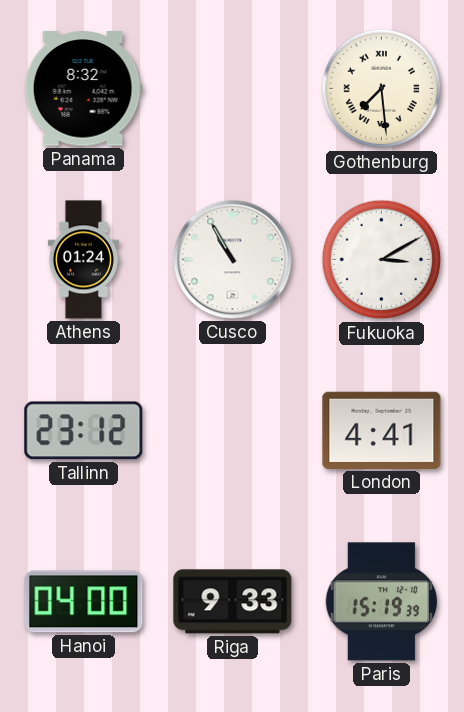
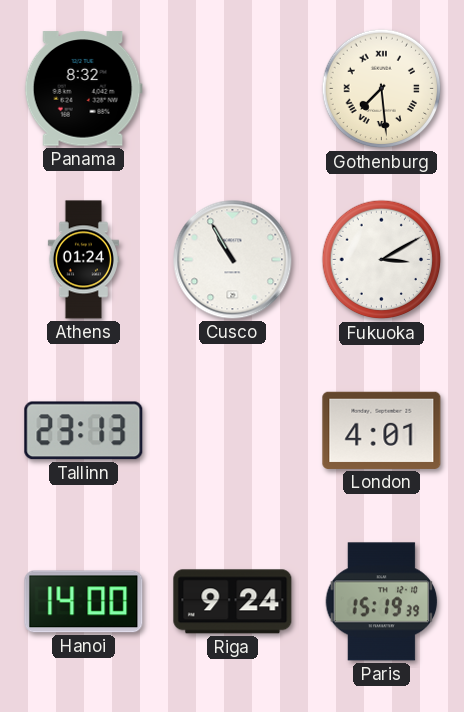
Tallinn: 23:12 -> 23:13
London: 4:41 -> 4:01
Hanoi: 04:00 -> 14:00
Riga: 9:33 -> 9:24
